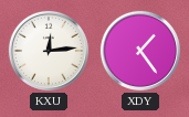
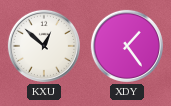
KXU: 12:14 -> 12:52
